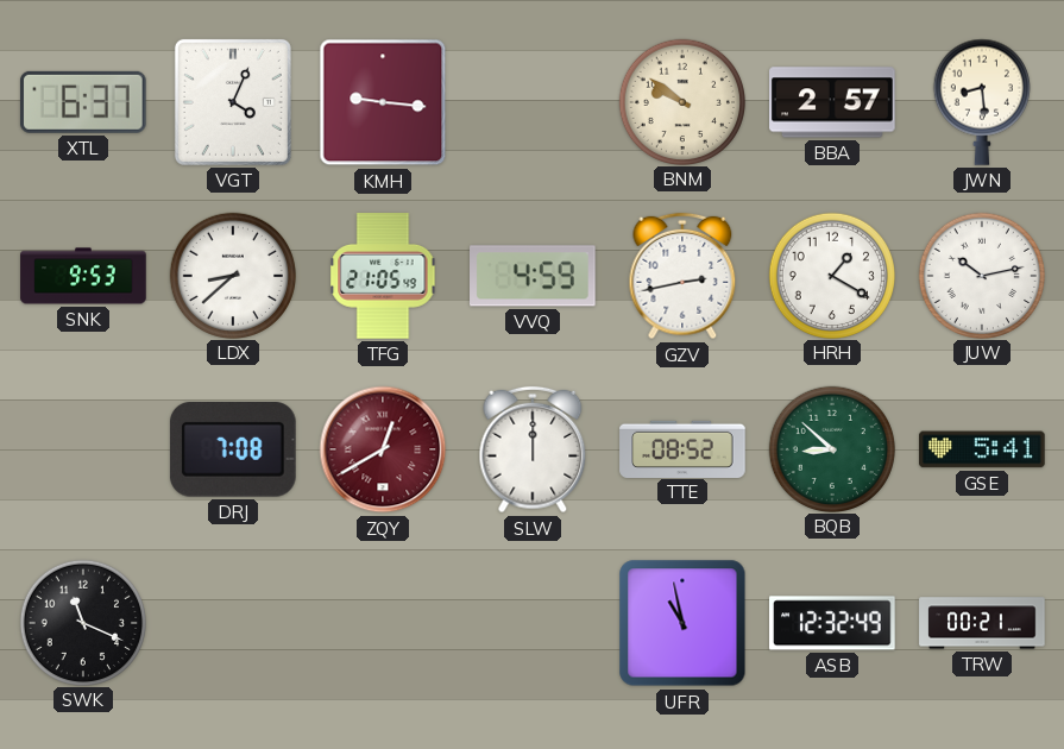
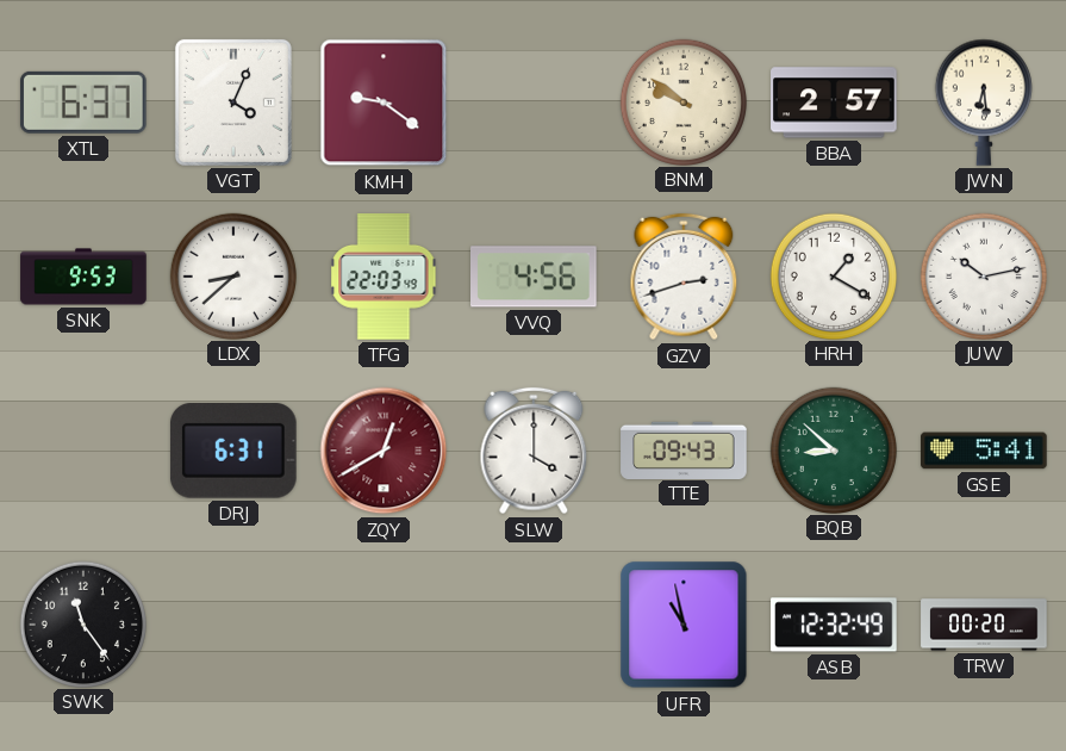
KMH: 9:16 -> 9:21
JWN: 8:29 -> 6:29
TFG: 21:05 -> 22:03
VVQ: 4:59 -> 4:56
GZV: 2:43 -> 2:42
DRJ: 7:08 -> 6:31
SLW: 12:00 -> 4:00
TTE: 08:52 -> 09:43
SWK: 11:19 -> 11:24
TRW: 00:21 -> 00:20
